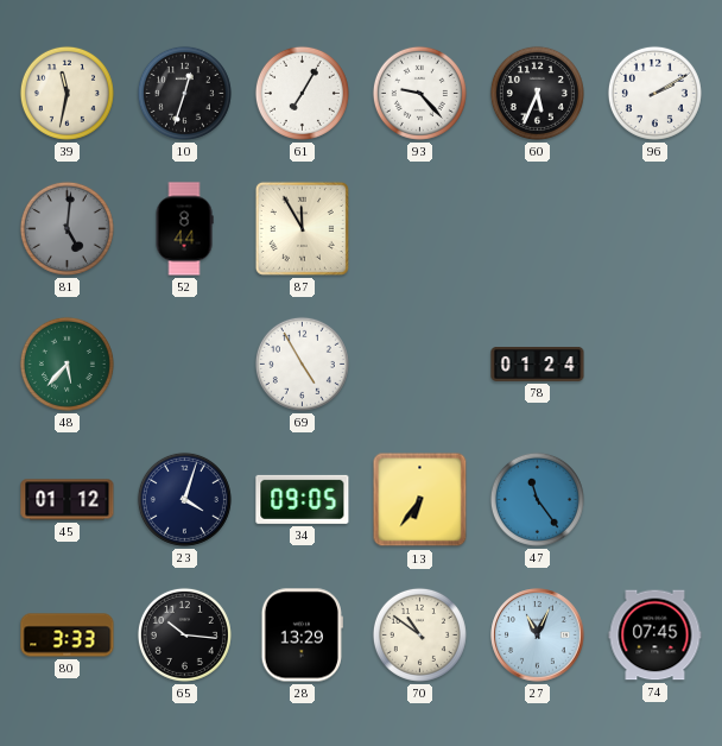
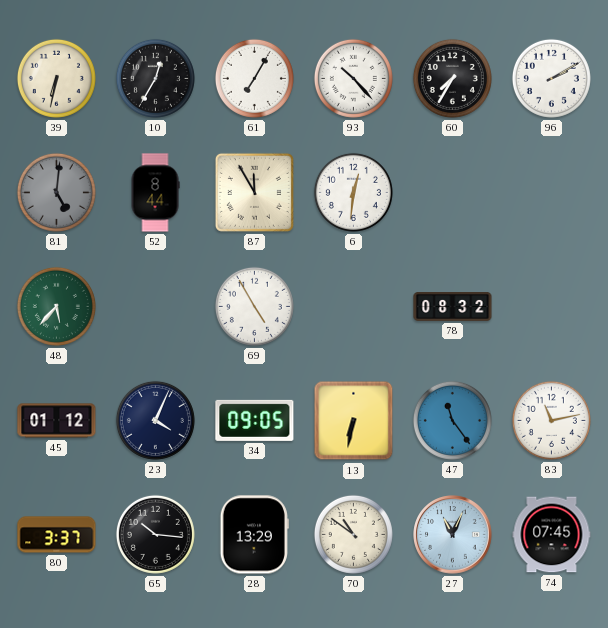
39: 11:32 -> 6:32
10: 12:33 -> 12:35
93: 9:23 -> 10:23
60: 5:34 -> 7:35
6: none -> 12:31
78: 01:24 -> 08:32
23: 4:03 -> 4:04
13: 6:36 -> 6:32
83: none -> 11:13
80: 3:33 -> 3:37
